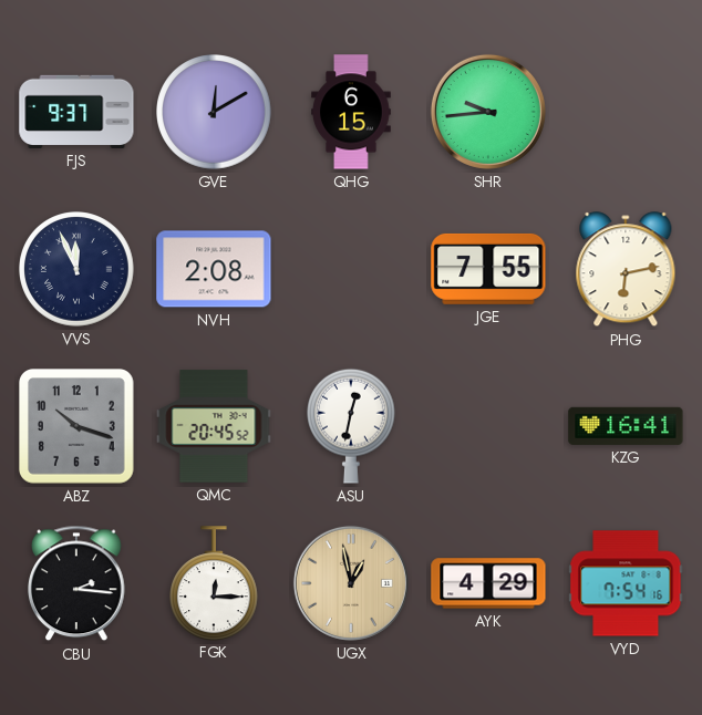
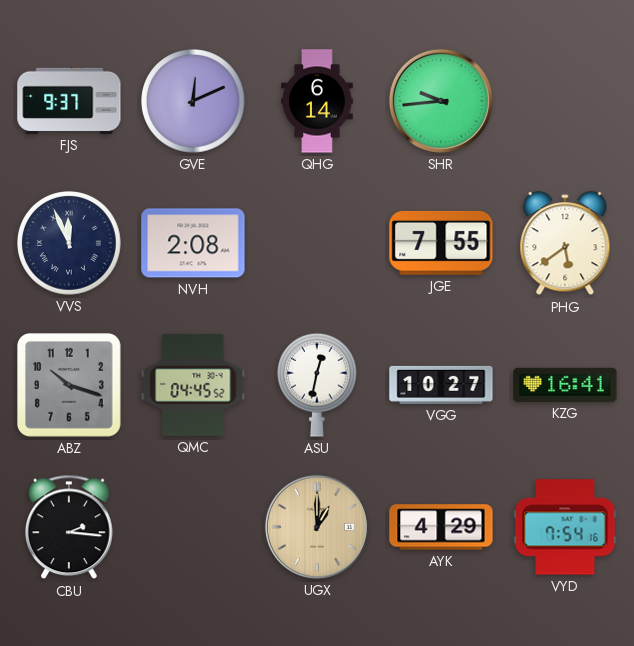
GVE: 12:10 -> 12:11
QHG: 6:15 -> 6:14
PHG: 6:13 -> 5:39
QMC: 20:45 -> 04:45
VGG: none -> 10:27
FGK: 12:15 -> none
UGX: 12:58 -> 1:00
